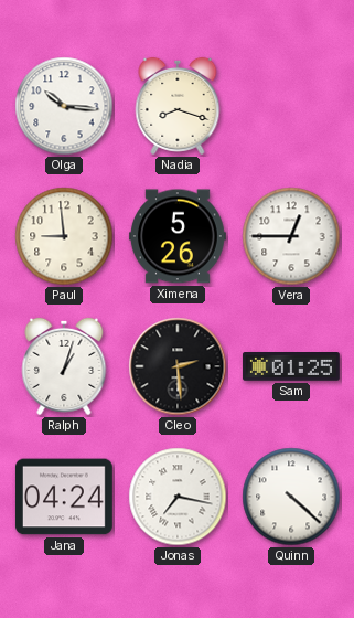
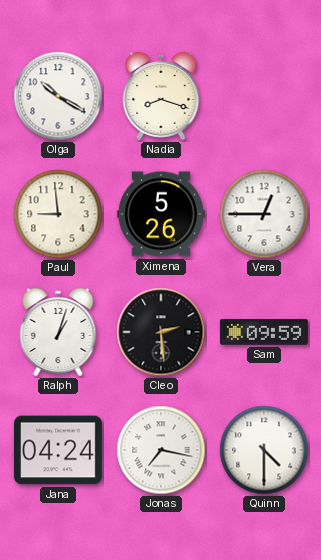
Olga: 10:16 -> 10:20
Sam: 01:25 -> 09:59
Quinn: 4:22 -> 4:30
